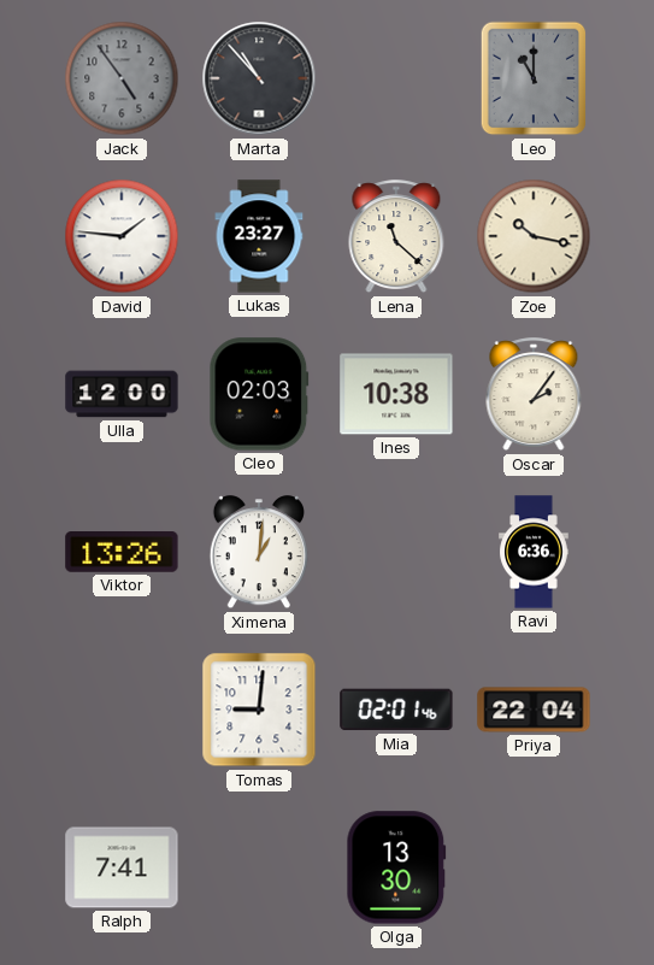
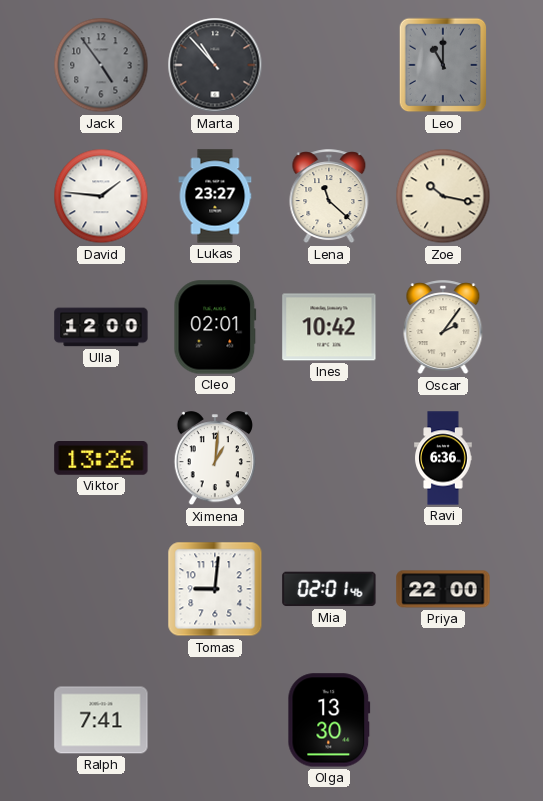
Cleo: 02:03 -> 02:01
Ines: 10:38 -> 10:42
Priya: 22:04 -> 22:00
